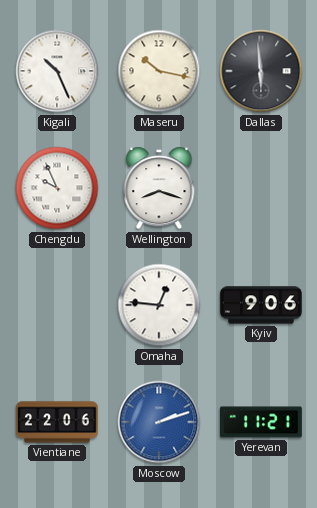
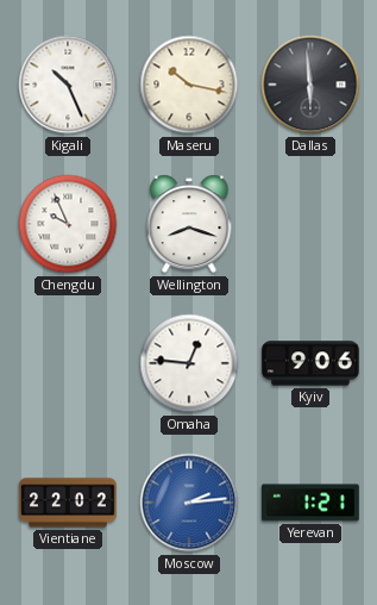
Vientiane: 22:06 -> 22:02
Moscow: 2:12 -> 2:14
Yerevan: 11:21 -> 1:21
